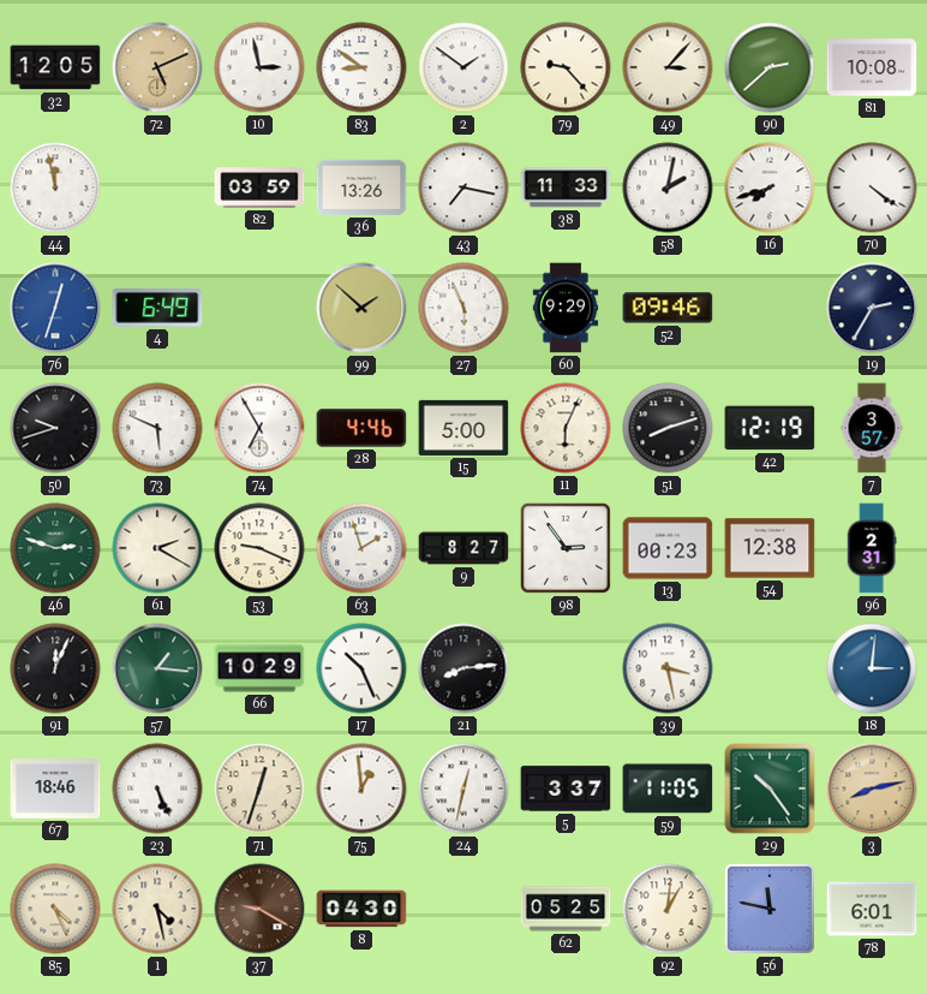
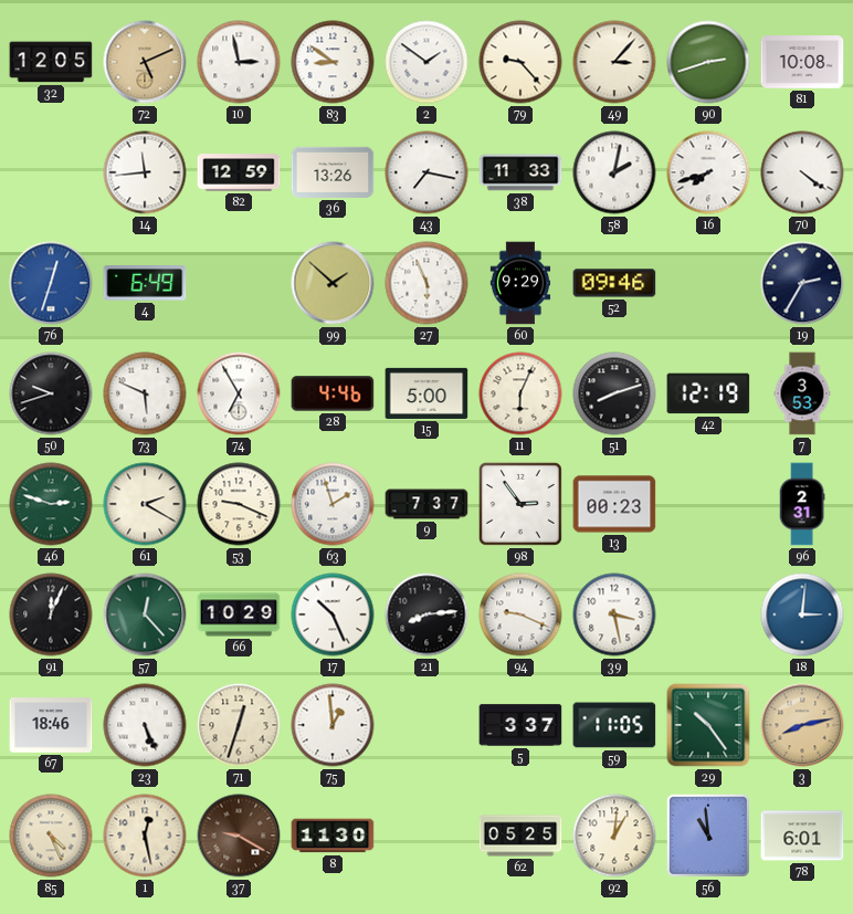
90: 2:38 -> 2:42
44: 11:58 -> none
14: none -> 11:44
82: 03:59 -> 12:59
7: 3:57 -> 3:53
9: 8:27 -> 7:37
54: 12:38 -> none
57: 1:16 -> 12:23
94: none -> 9:19
24: 12:32 -> none
1: 4:28 -> 12:28
8: 04:30 -> 11:30
56: 11:47 -> 10:59
